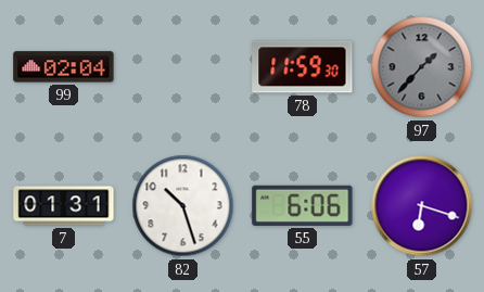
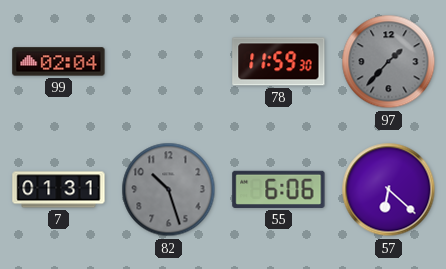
82 dial: white -> grey
57: 6:18 -> 6:22
